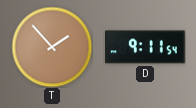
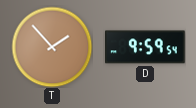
D: 9:11 -> 9:59
